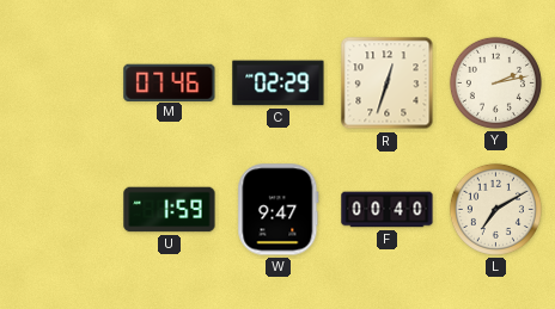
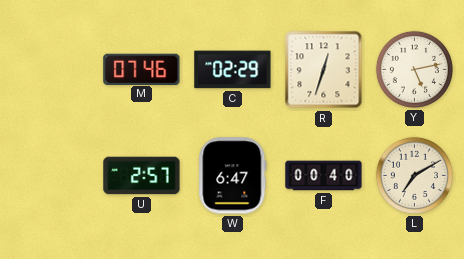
Y: 2:13 -> 5:13
U: 1:59 -> 2:57
W: 9:47 -> 6:47
